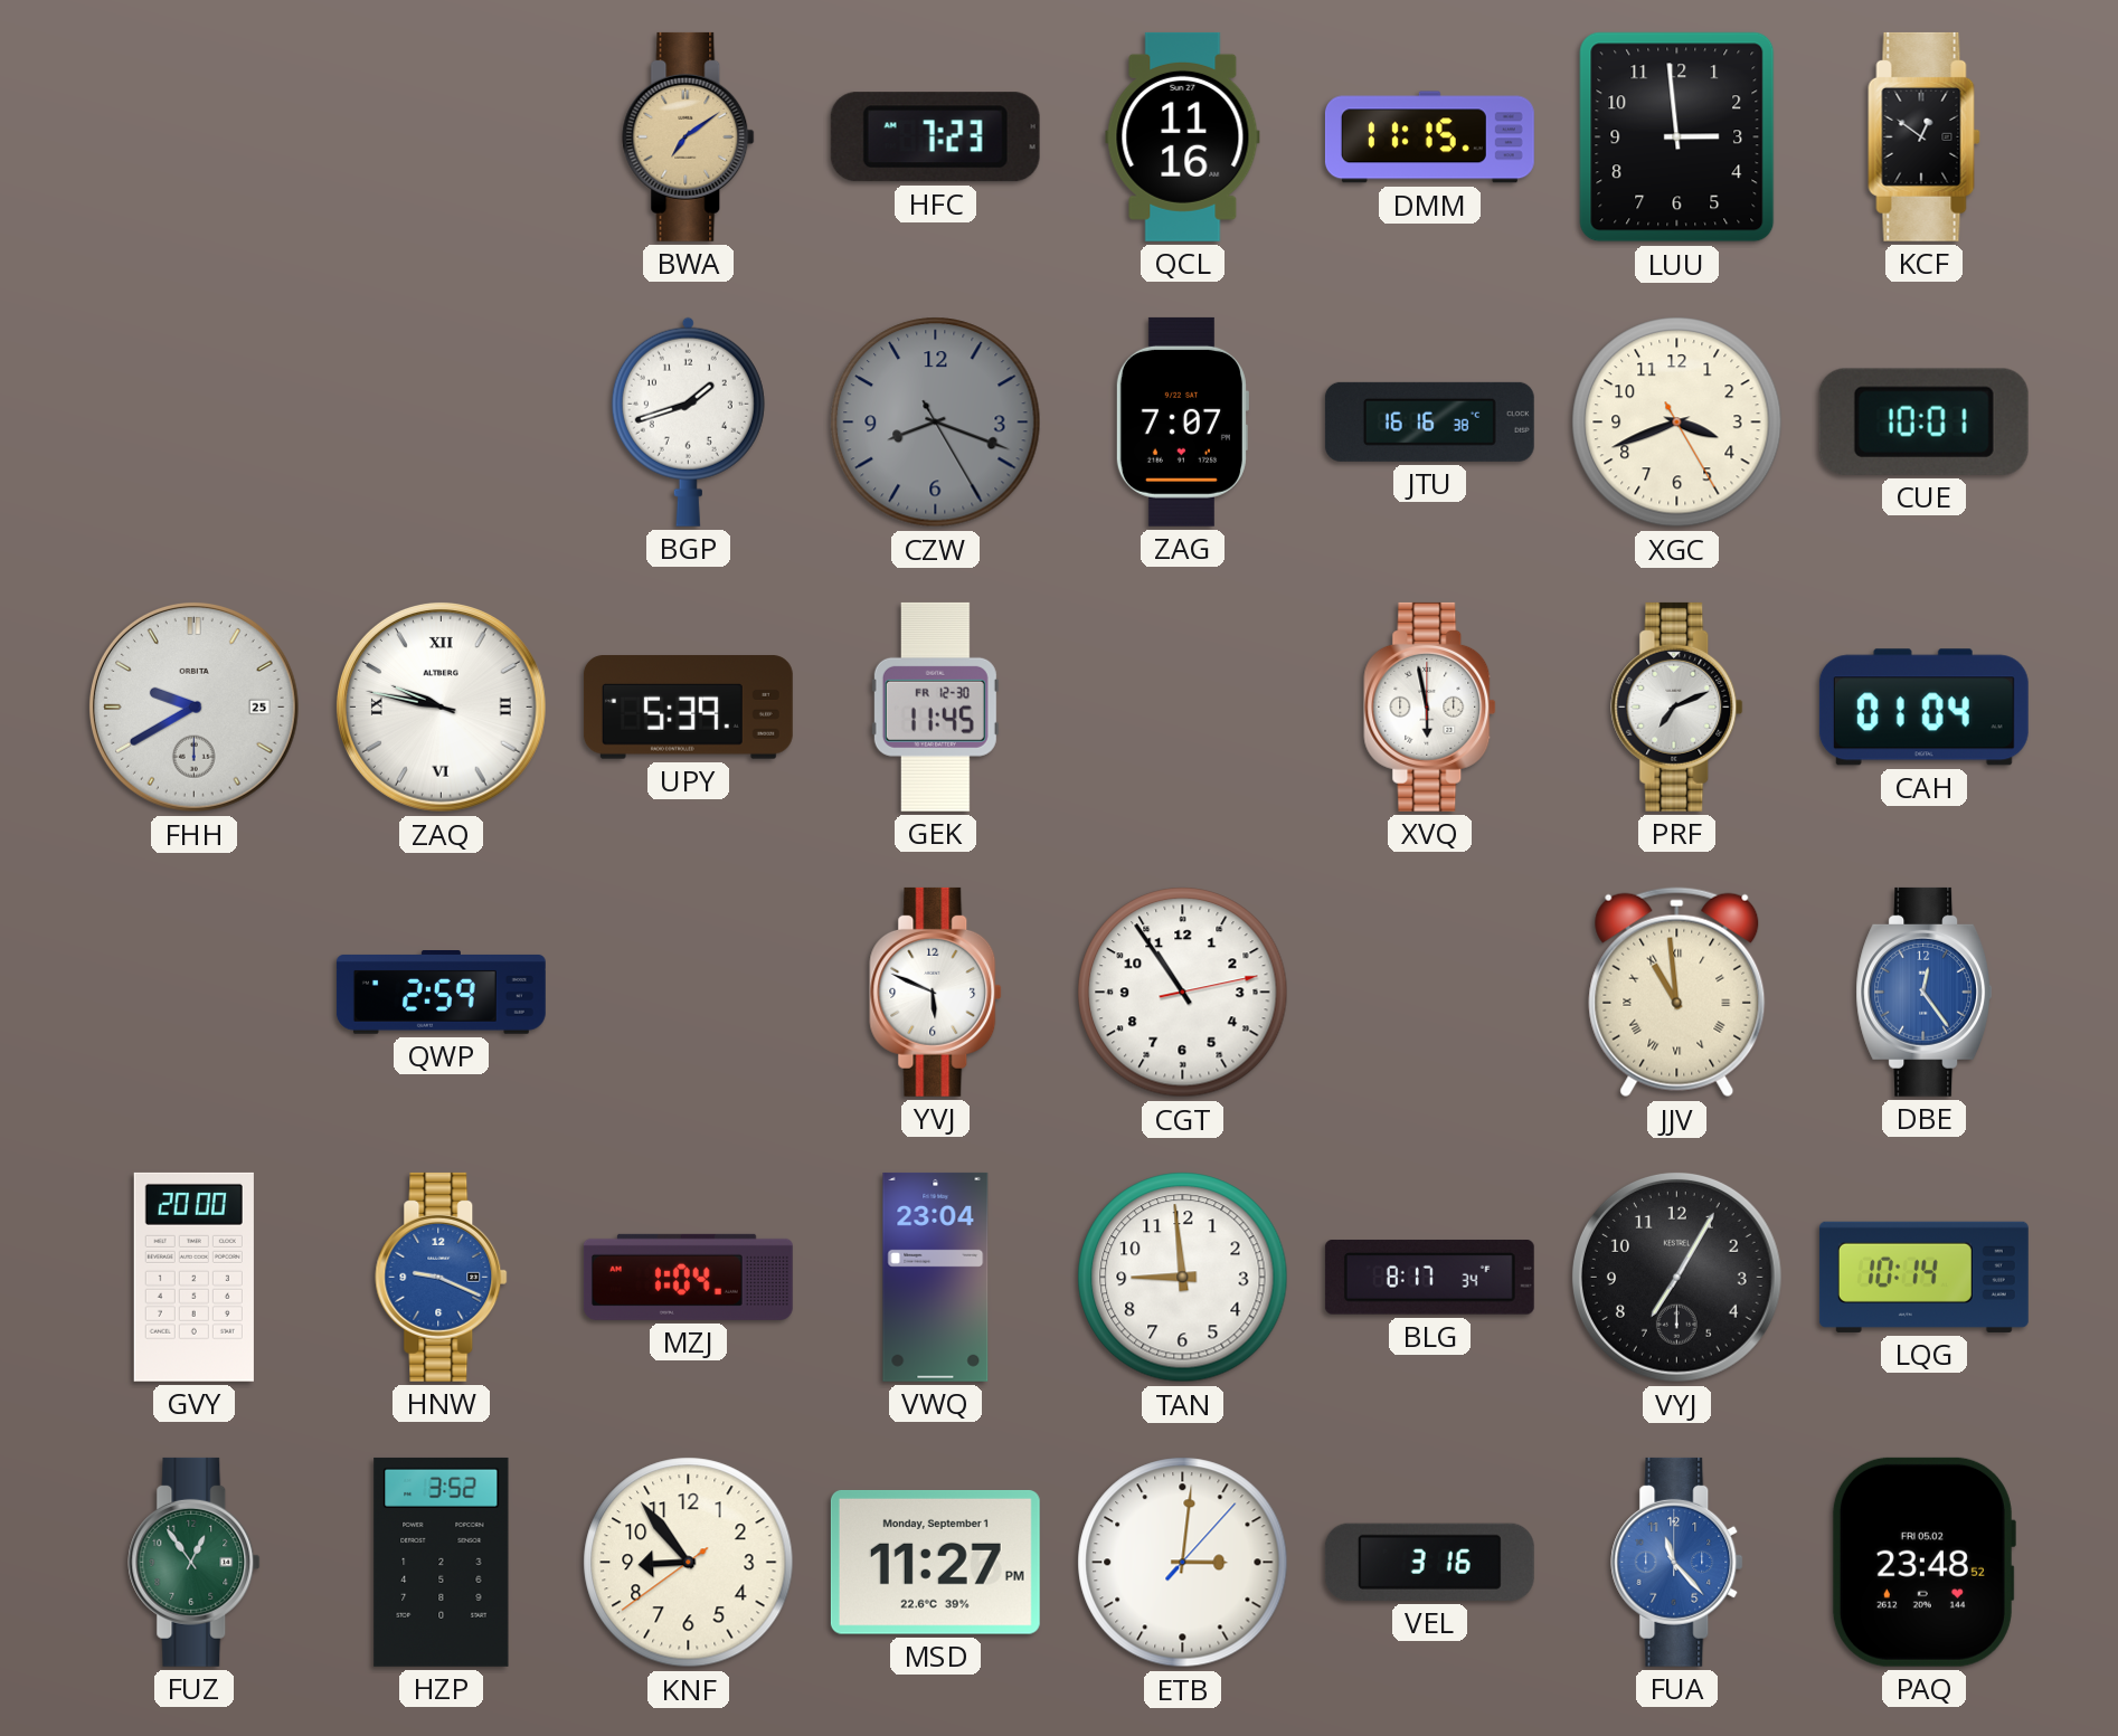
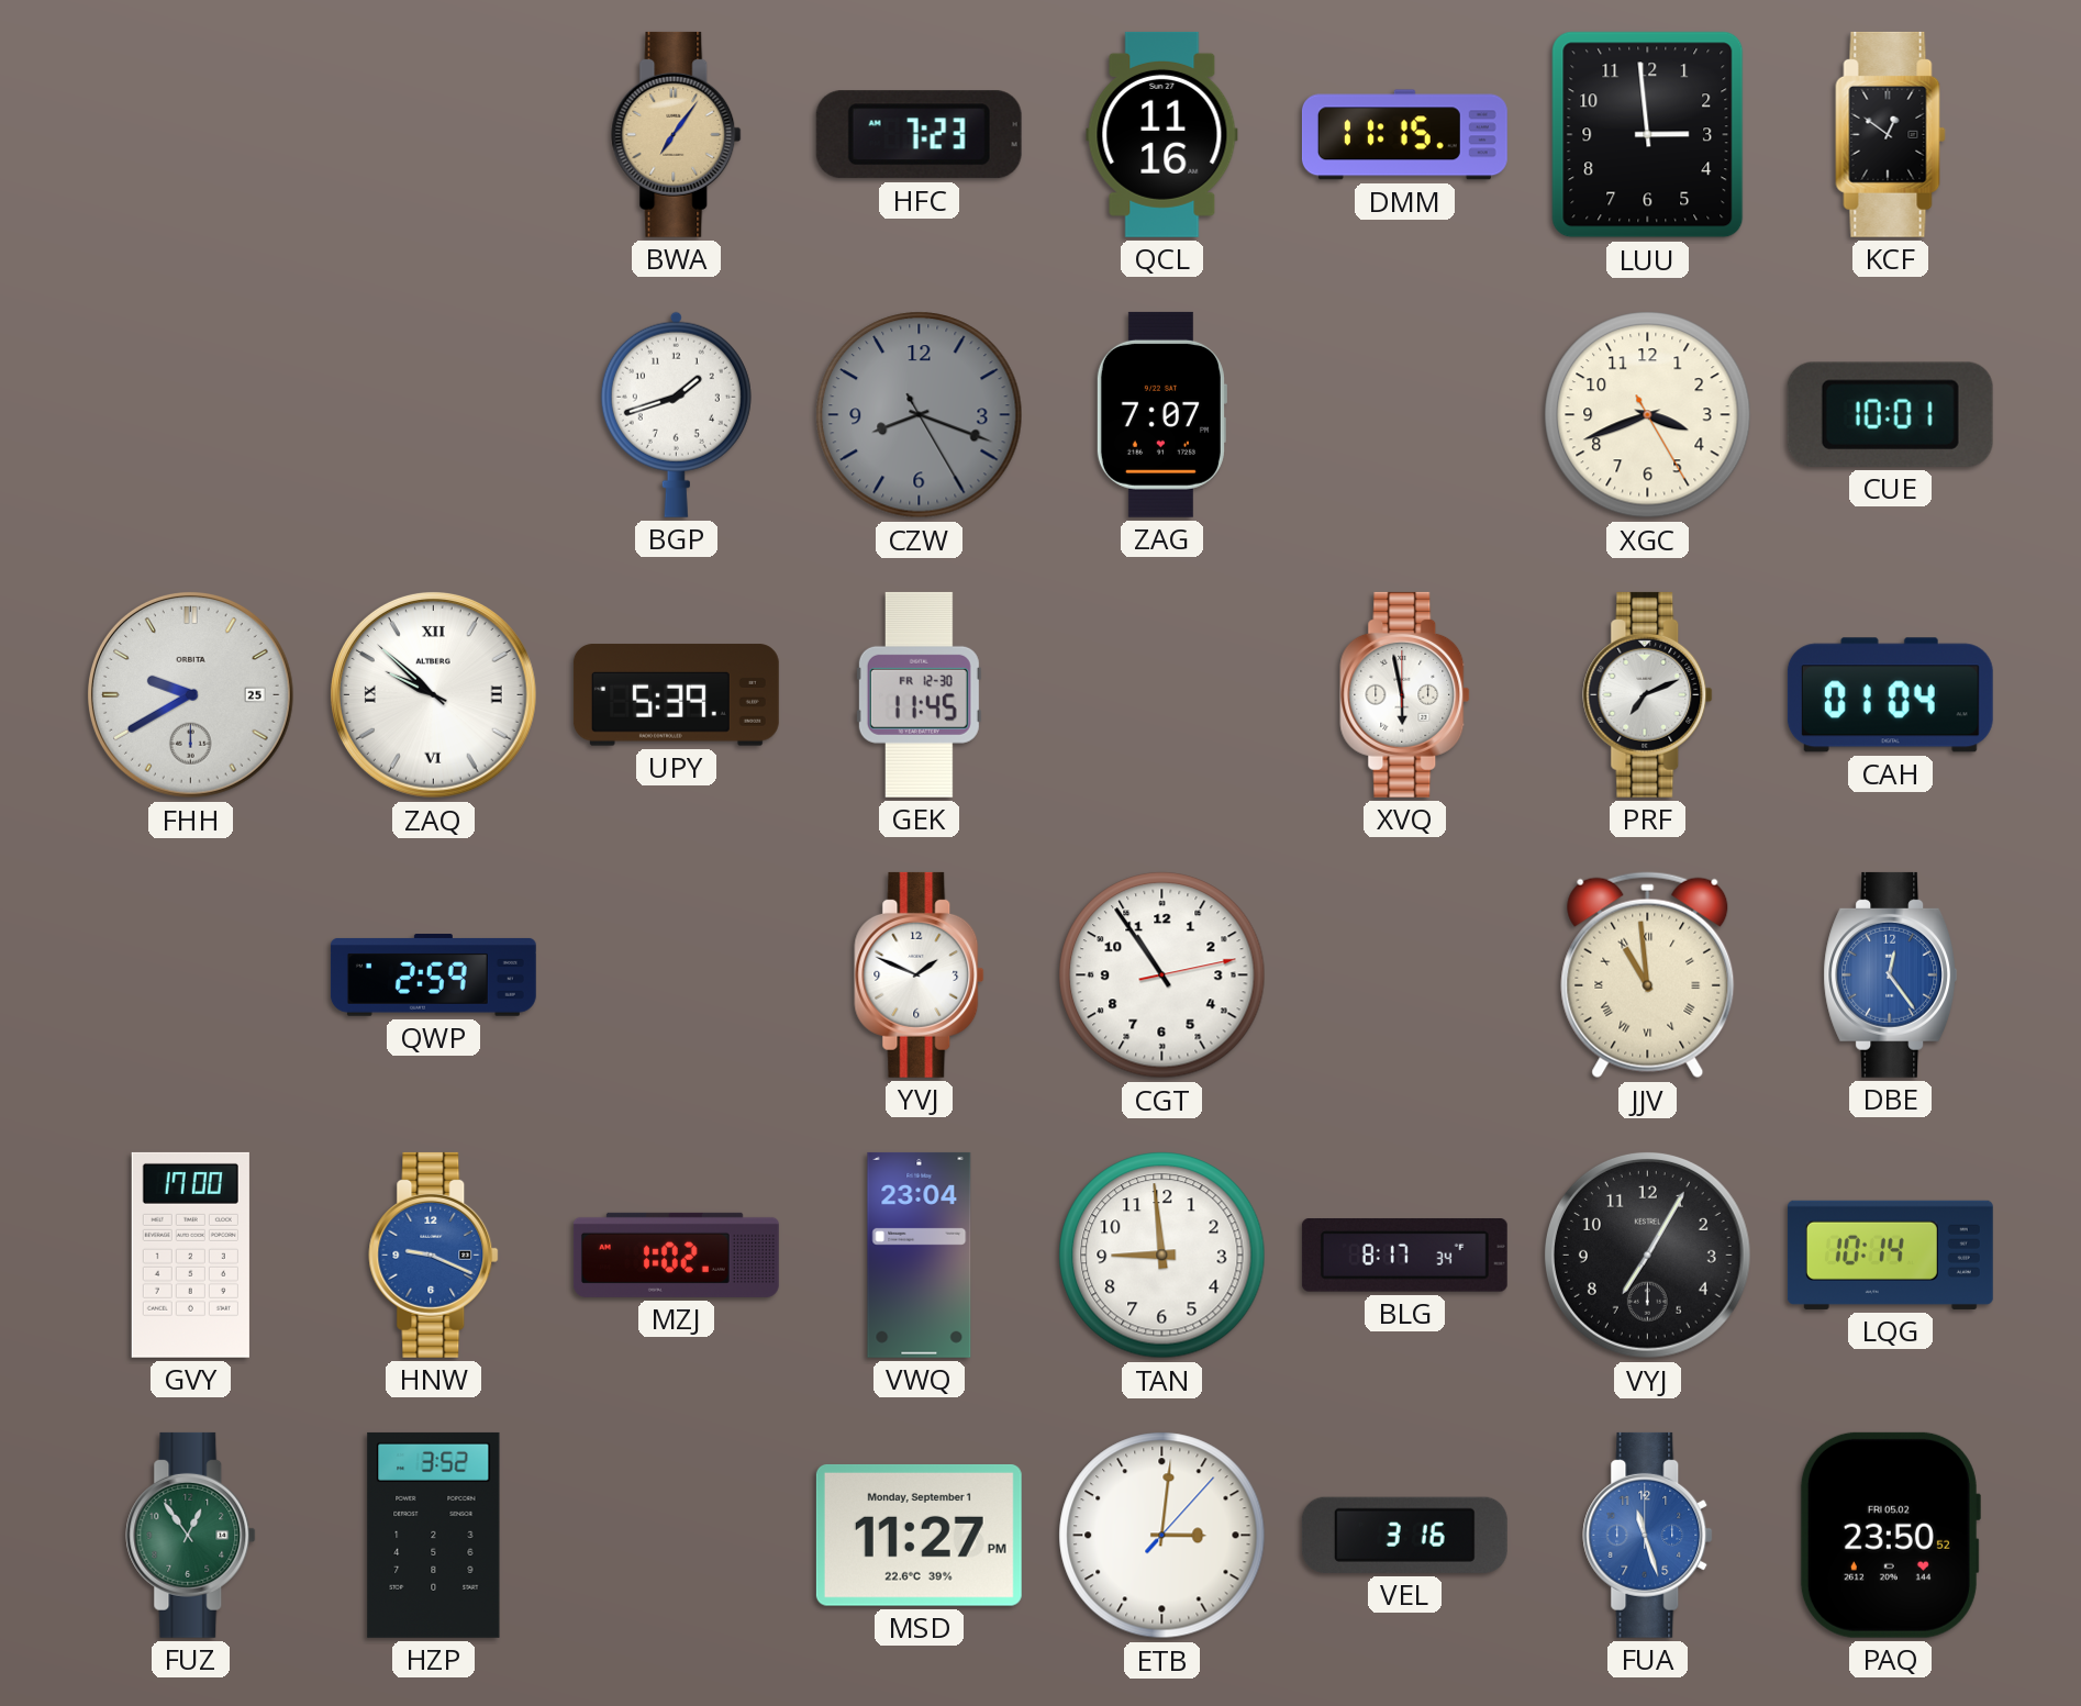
BWA: 7:09 -> 7:06
JTU: 16:16 -> none
ZAQ: 9:47 -> 9:52
YVJ: 5:49 -> 1:49
GVY: 20:00 -> 17:00
MZJ: 1:04 -> 1:02
KNF: 8:53 -> none
FUA: 11:23 -> 11:27
PAQ: 23:48 -> 23:50
